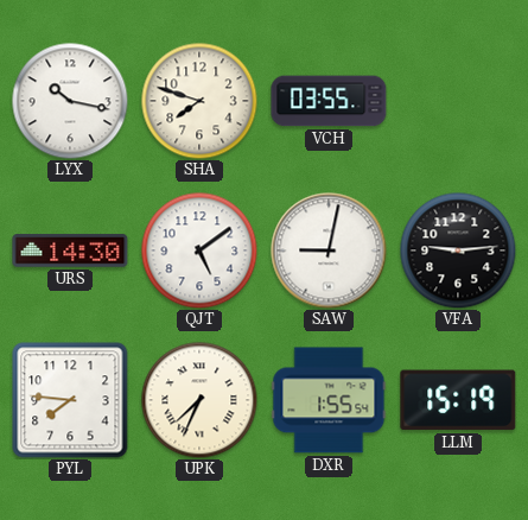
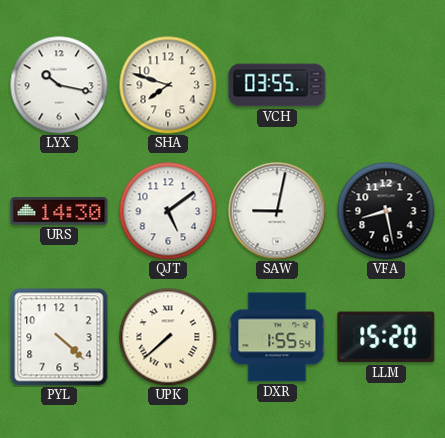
VFA: 9:14 -> 8:28
PYL: 7:46 -> 4:22
UPK: 7:34 -> 7:38
LLM: 15:19 -> 15:20
